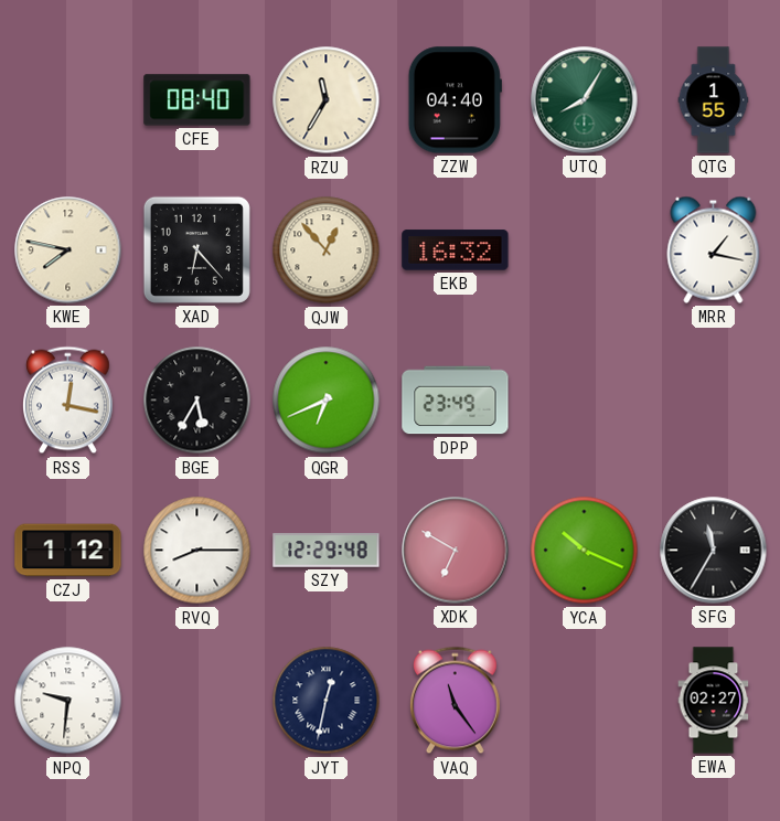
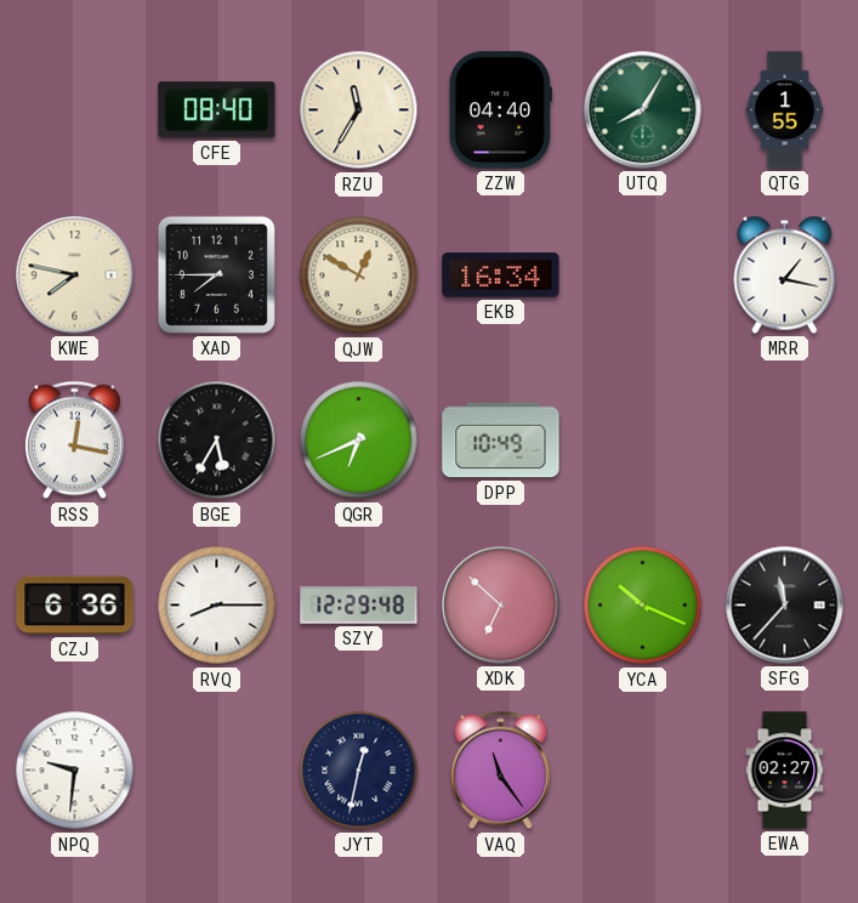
XAD: 6:23 -> 7:45
QJW: 12:53 -> 12:50
EKB: 16:32 -> 16:34
DPP: 23:49 -> 10:49
CZJ: 1:12 -> 6:36
XDK: 6:50 -> 6:52
SFG: 11:35 -> 11:37
